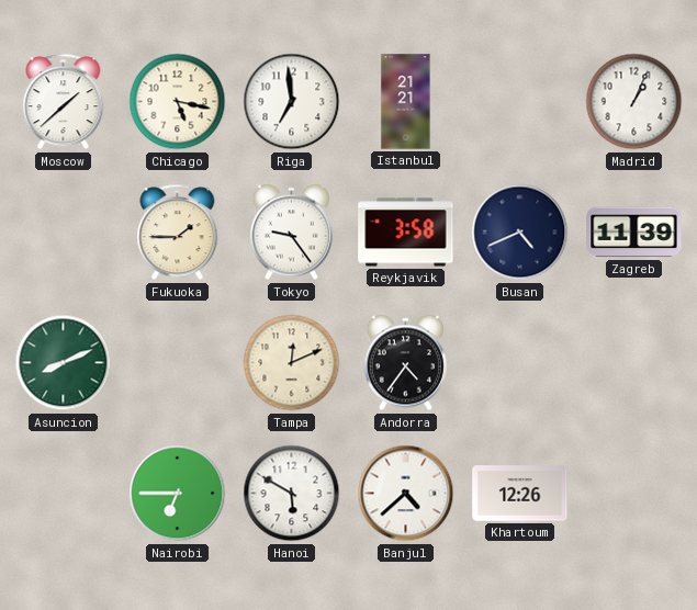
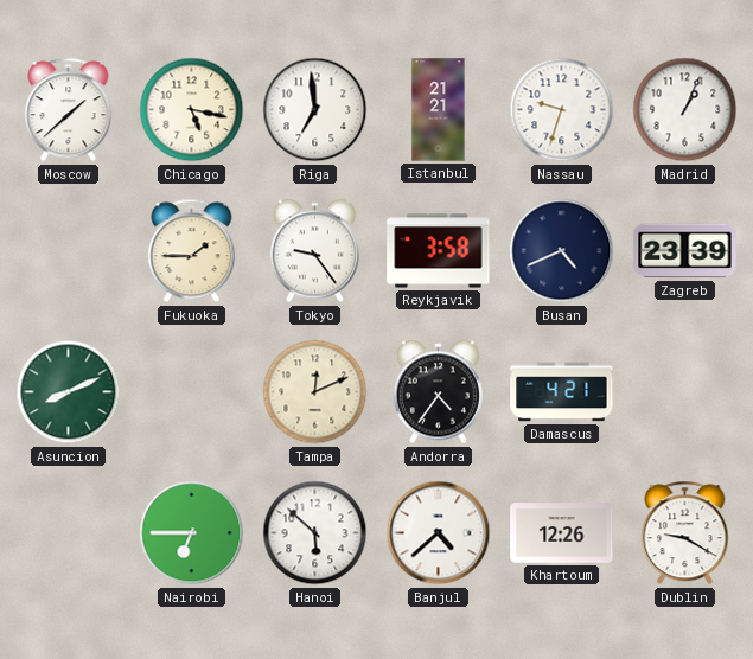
Nassau: none -> 9:33
Zagreb: 11:39 -> 23:39
Damascus: none -> 4:21
Hanoi: 5:50 -> 5:52
Dublin: none -> 9:20
